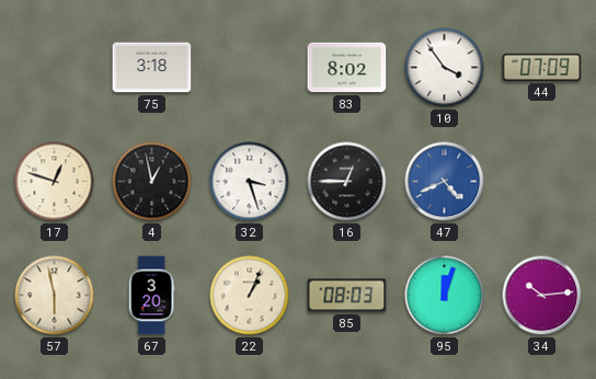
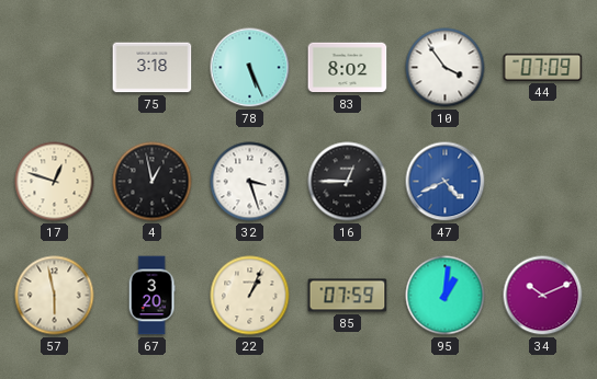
78: none -> 5:26
85: 08:03 -> 07:59
95: 12:03 -> 1:01
34: 10:14 -> 10:11
